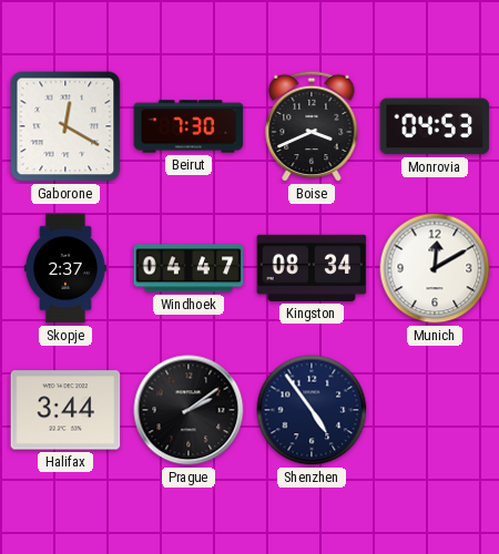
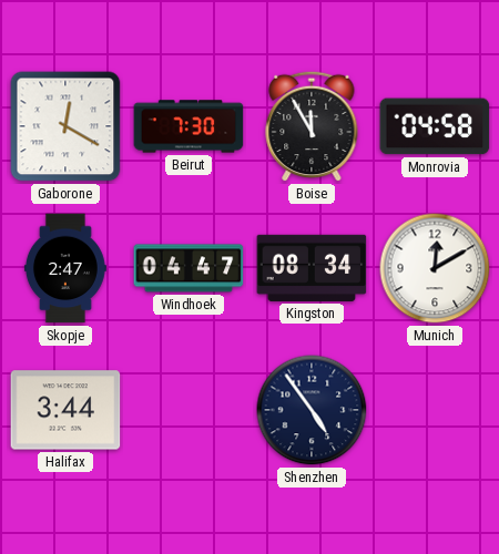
Boise: 3:41 -> 11:55
Monrovia: 04:53 -> 04:58
Skopje: 2:37 -> 2:47
Prague: 2:09 -> none
